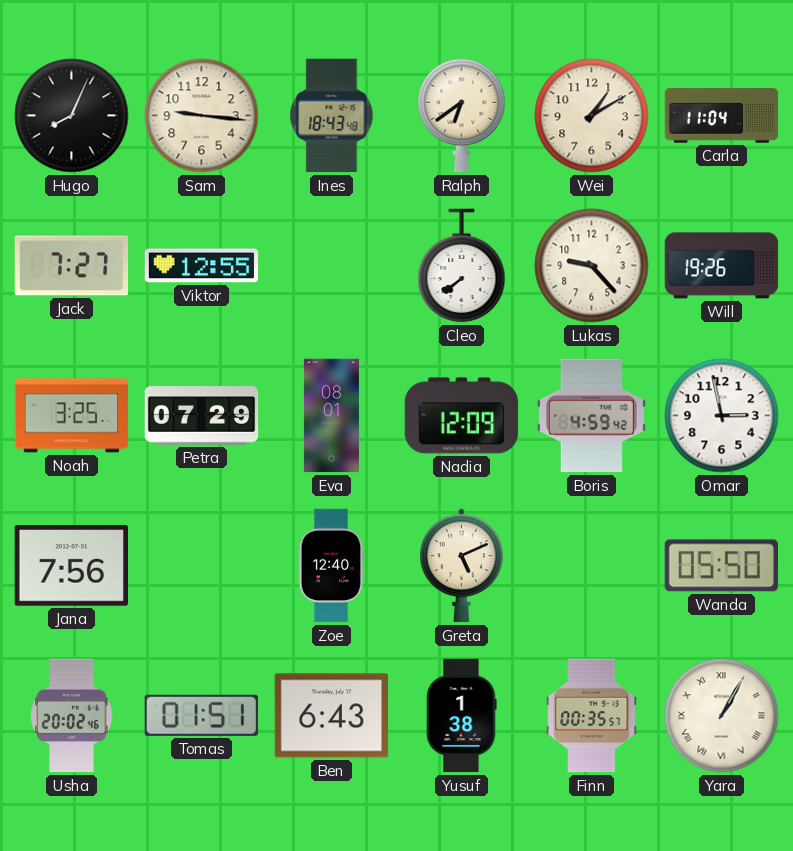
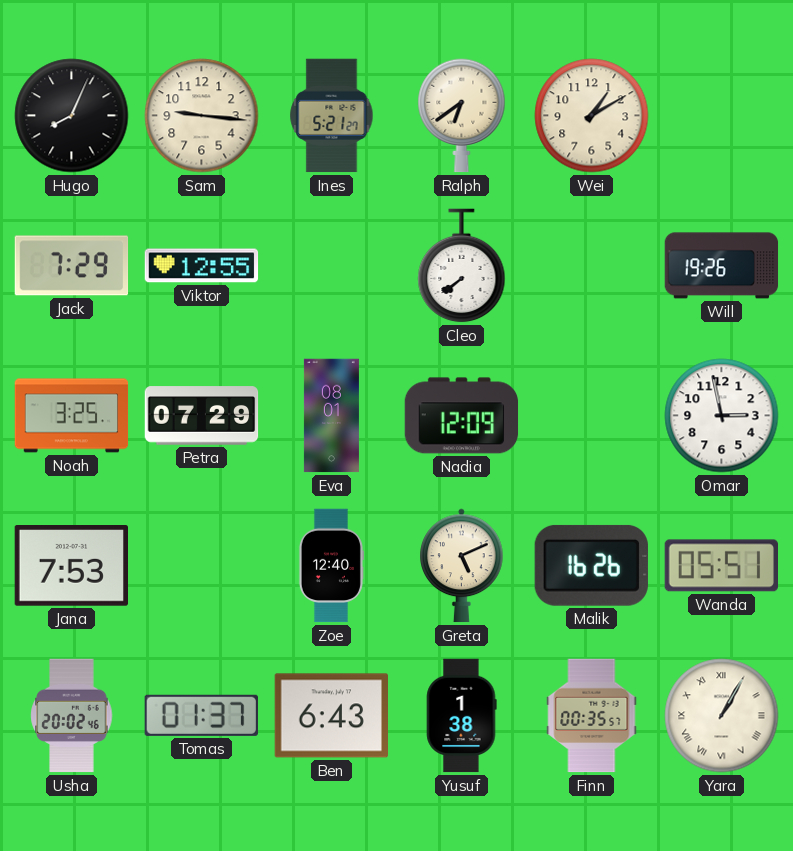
Ines: 18:43 -> 5:21
Carla: 11:04 -> none
Jack: 7:27 -> 7:29
Lukas: 9:23 -> none
Boris: 4:59 -> none
Jana: 7:56 -> 7:53
Malik: none -> 16:26
Wanda: 05:50 -> 05:51
Tomas: 01:51 -> 01:37
